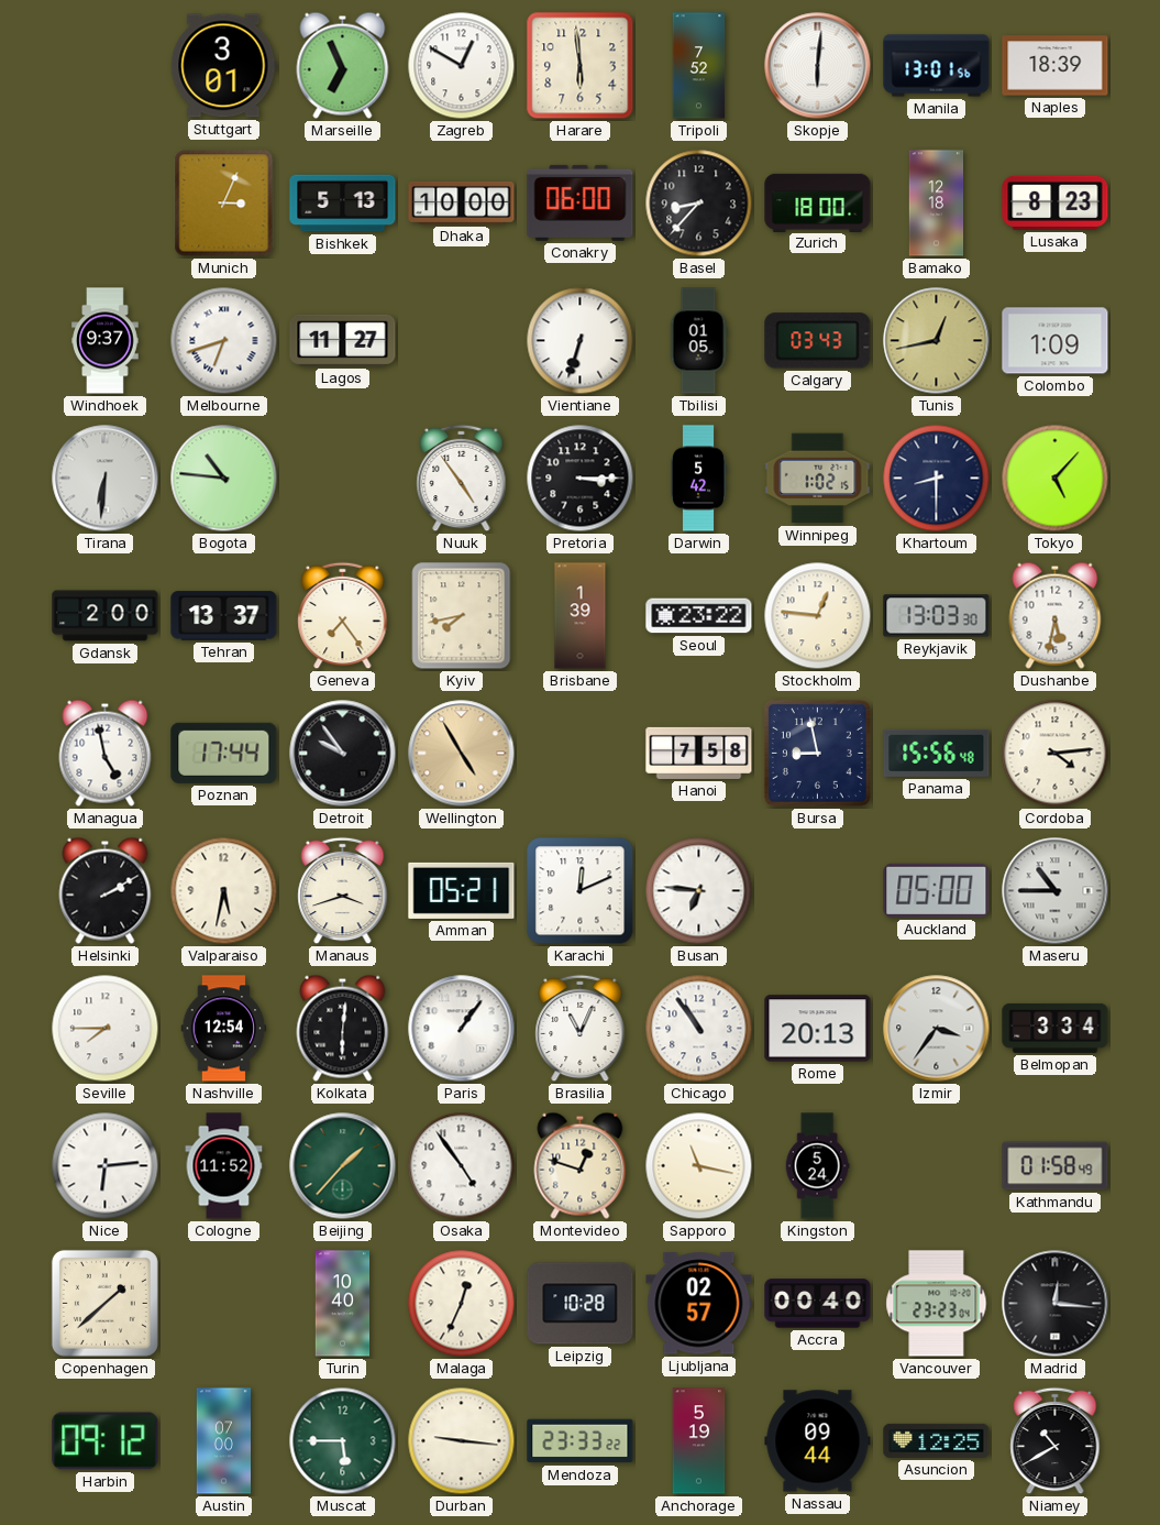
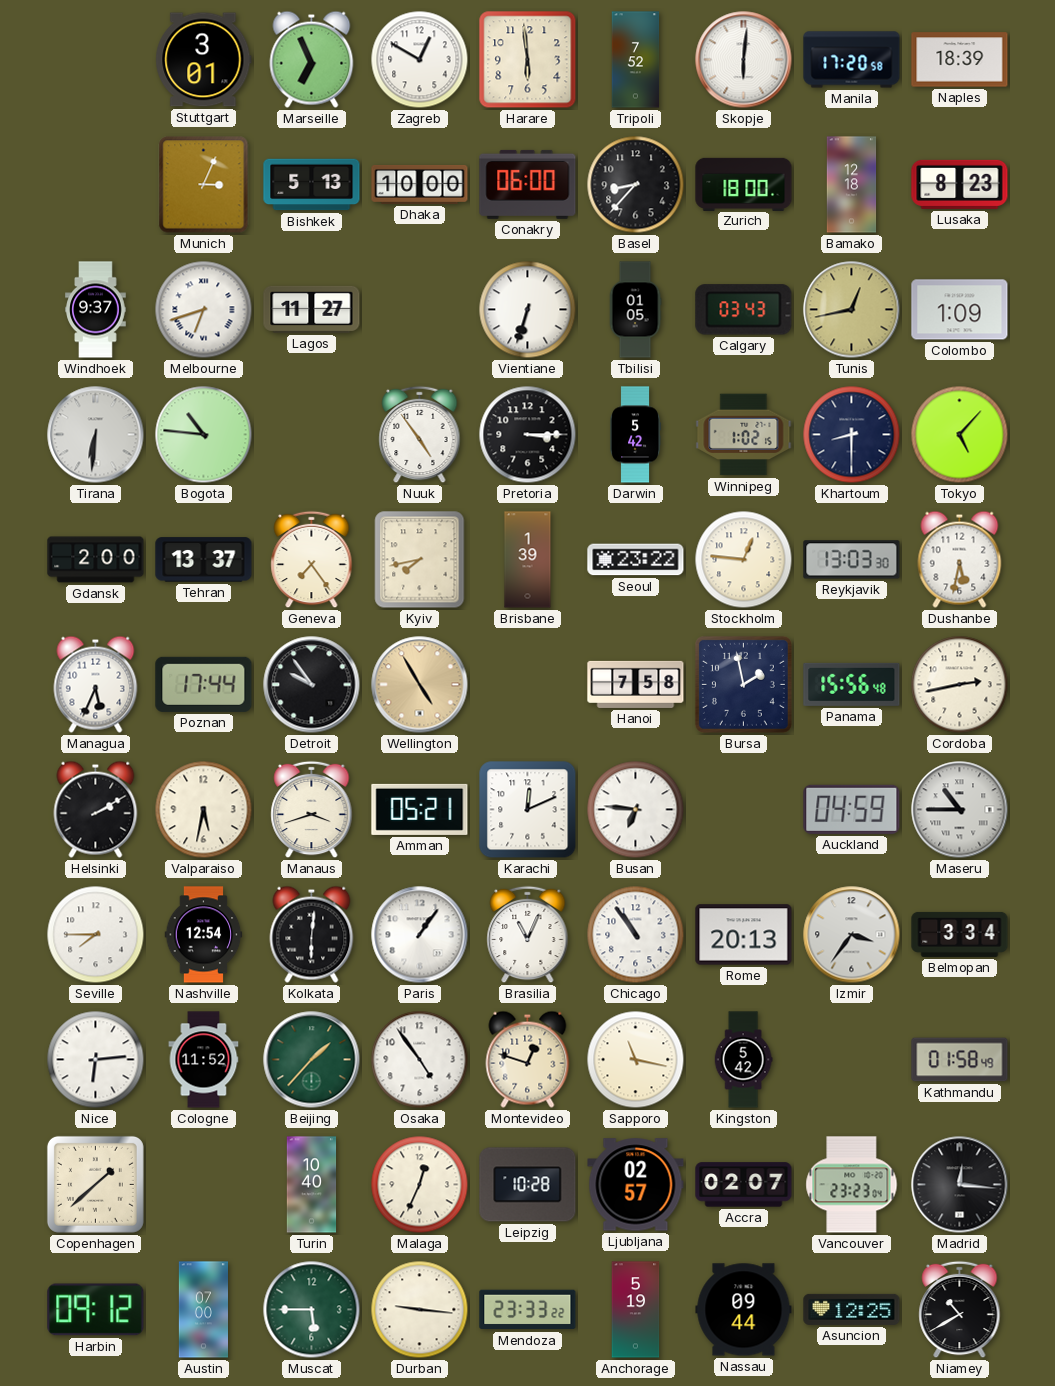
Manila: 13:01 -> 17:20
Managua: 4:58 -> 5:34
Bursa: 8:58 -> 1:58
Cordoba: 4:14 -> 2:43
Auckland: 05:00 -> 04:59
Kingston: 5:24 -> 5:42
Accra: 00:40 -> 02:07
